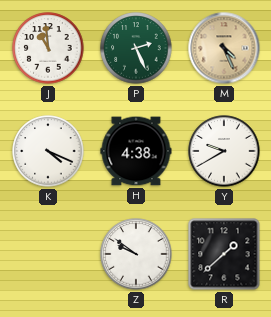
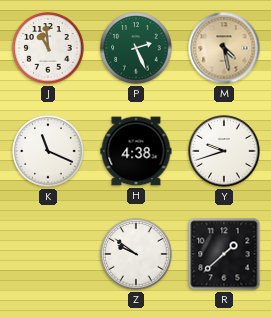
M: 4:26 -> 4:28
K: 4:19 -> 11:19
Y: 9:40 -> 9:42
